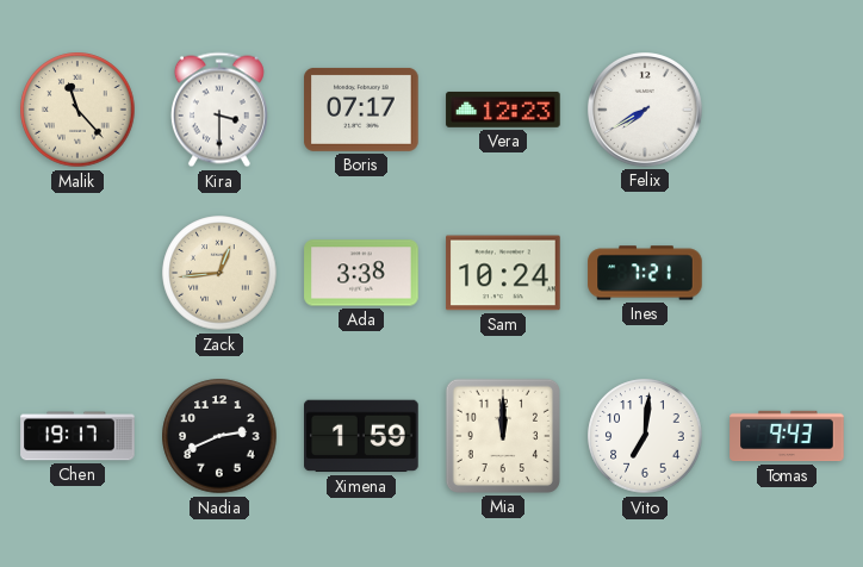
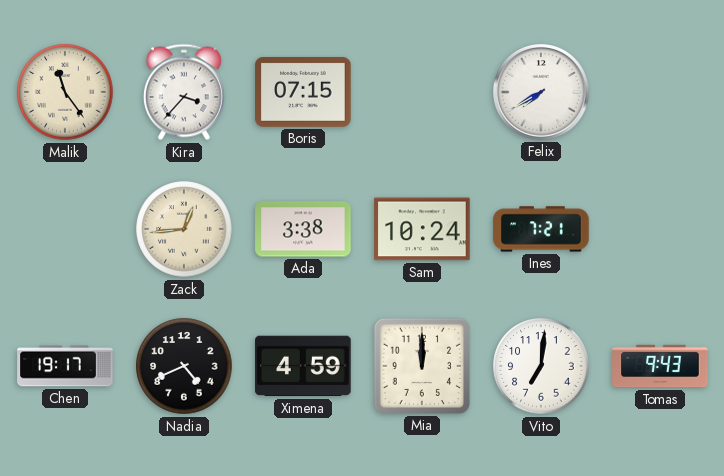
Malik: 11:23 -> 11:24
Kira: 3:30 -> 3:37
Boris: 07:17 -> 07:15
Vera: 12:23 -> none
Nadia: 2:41 -> 4:41
Ximena: 1:59 -> 4:59
